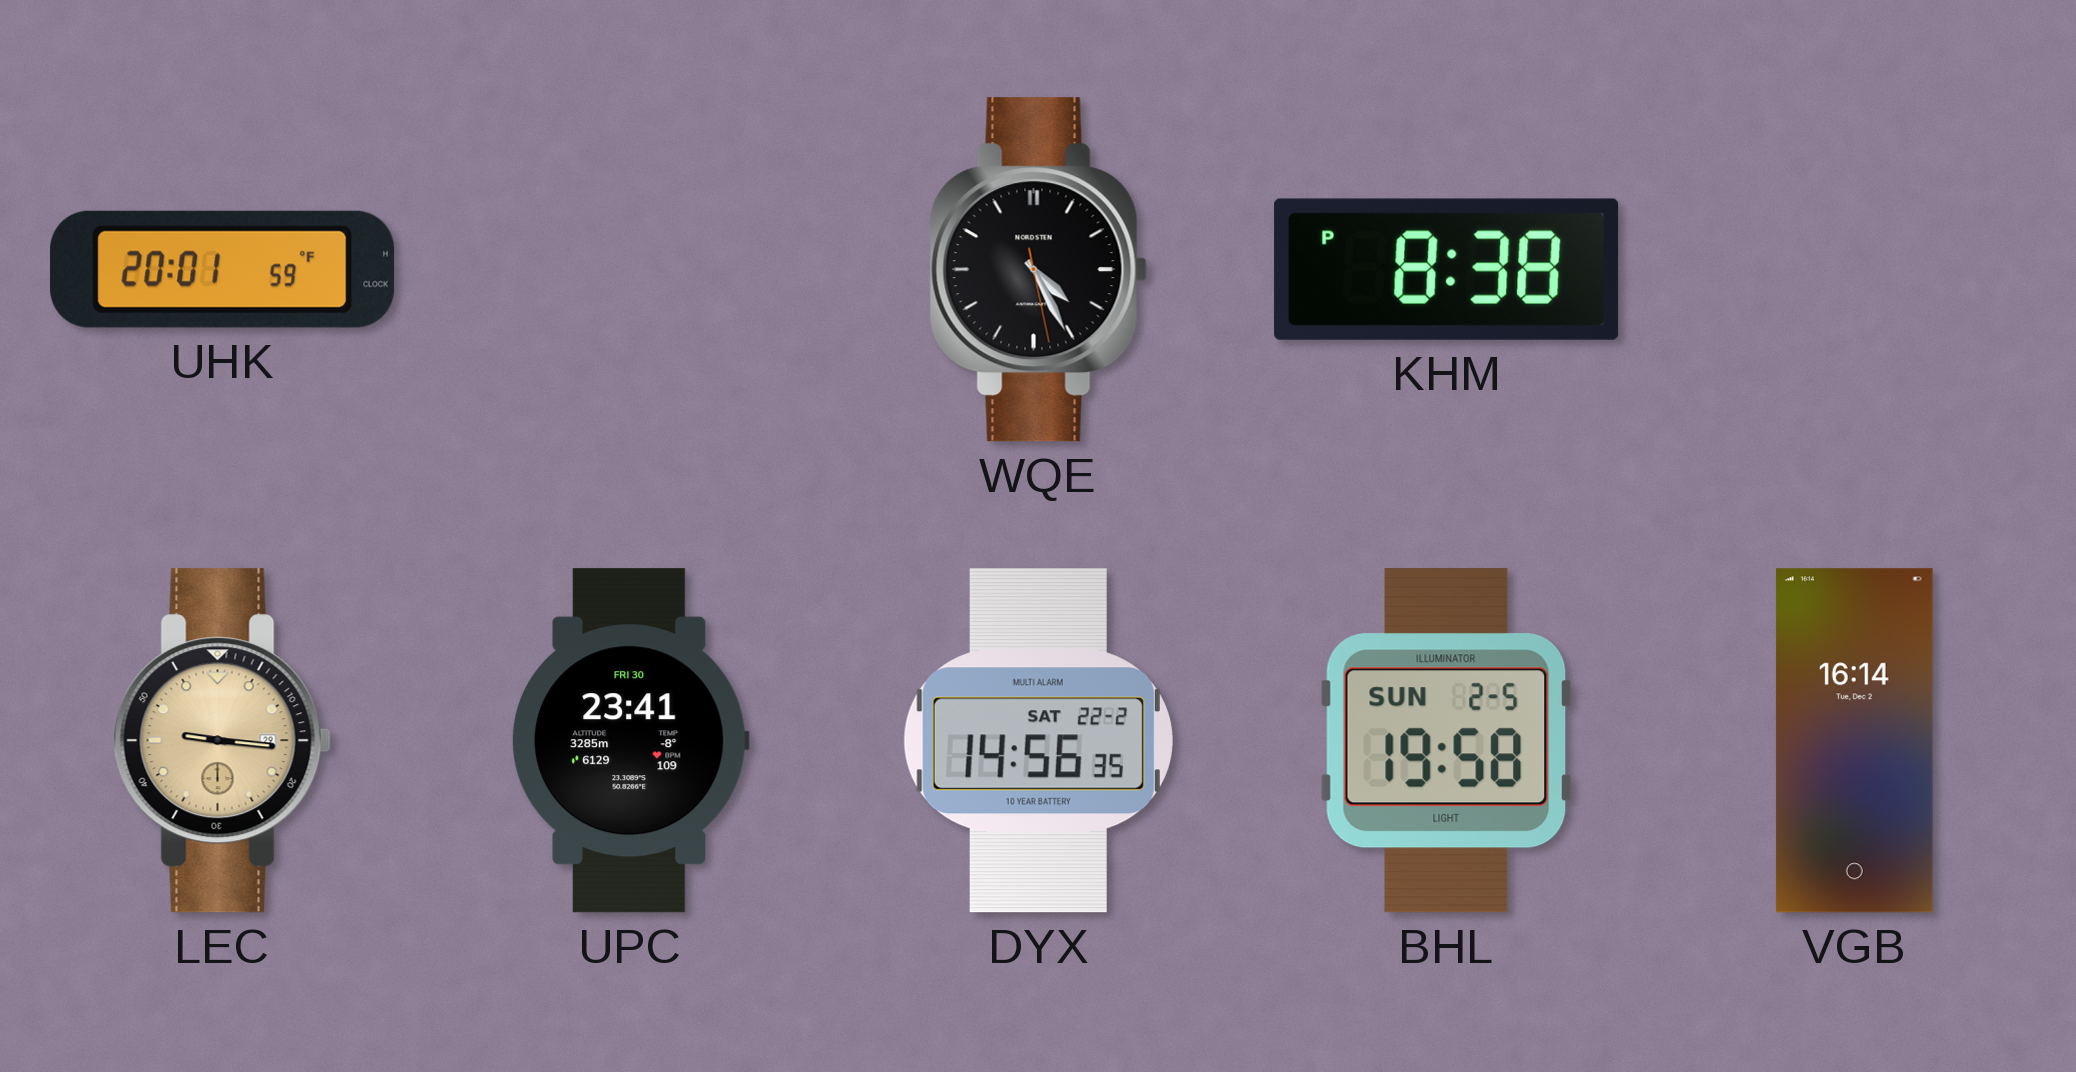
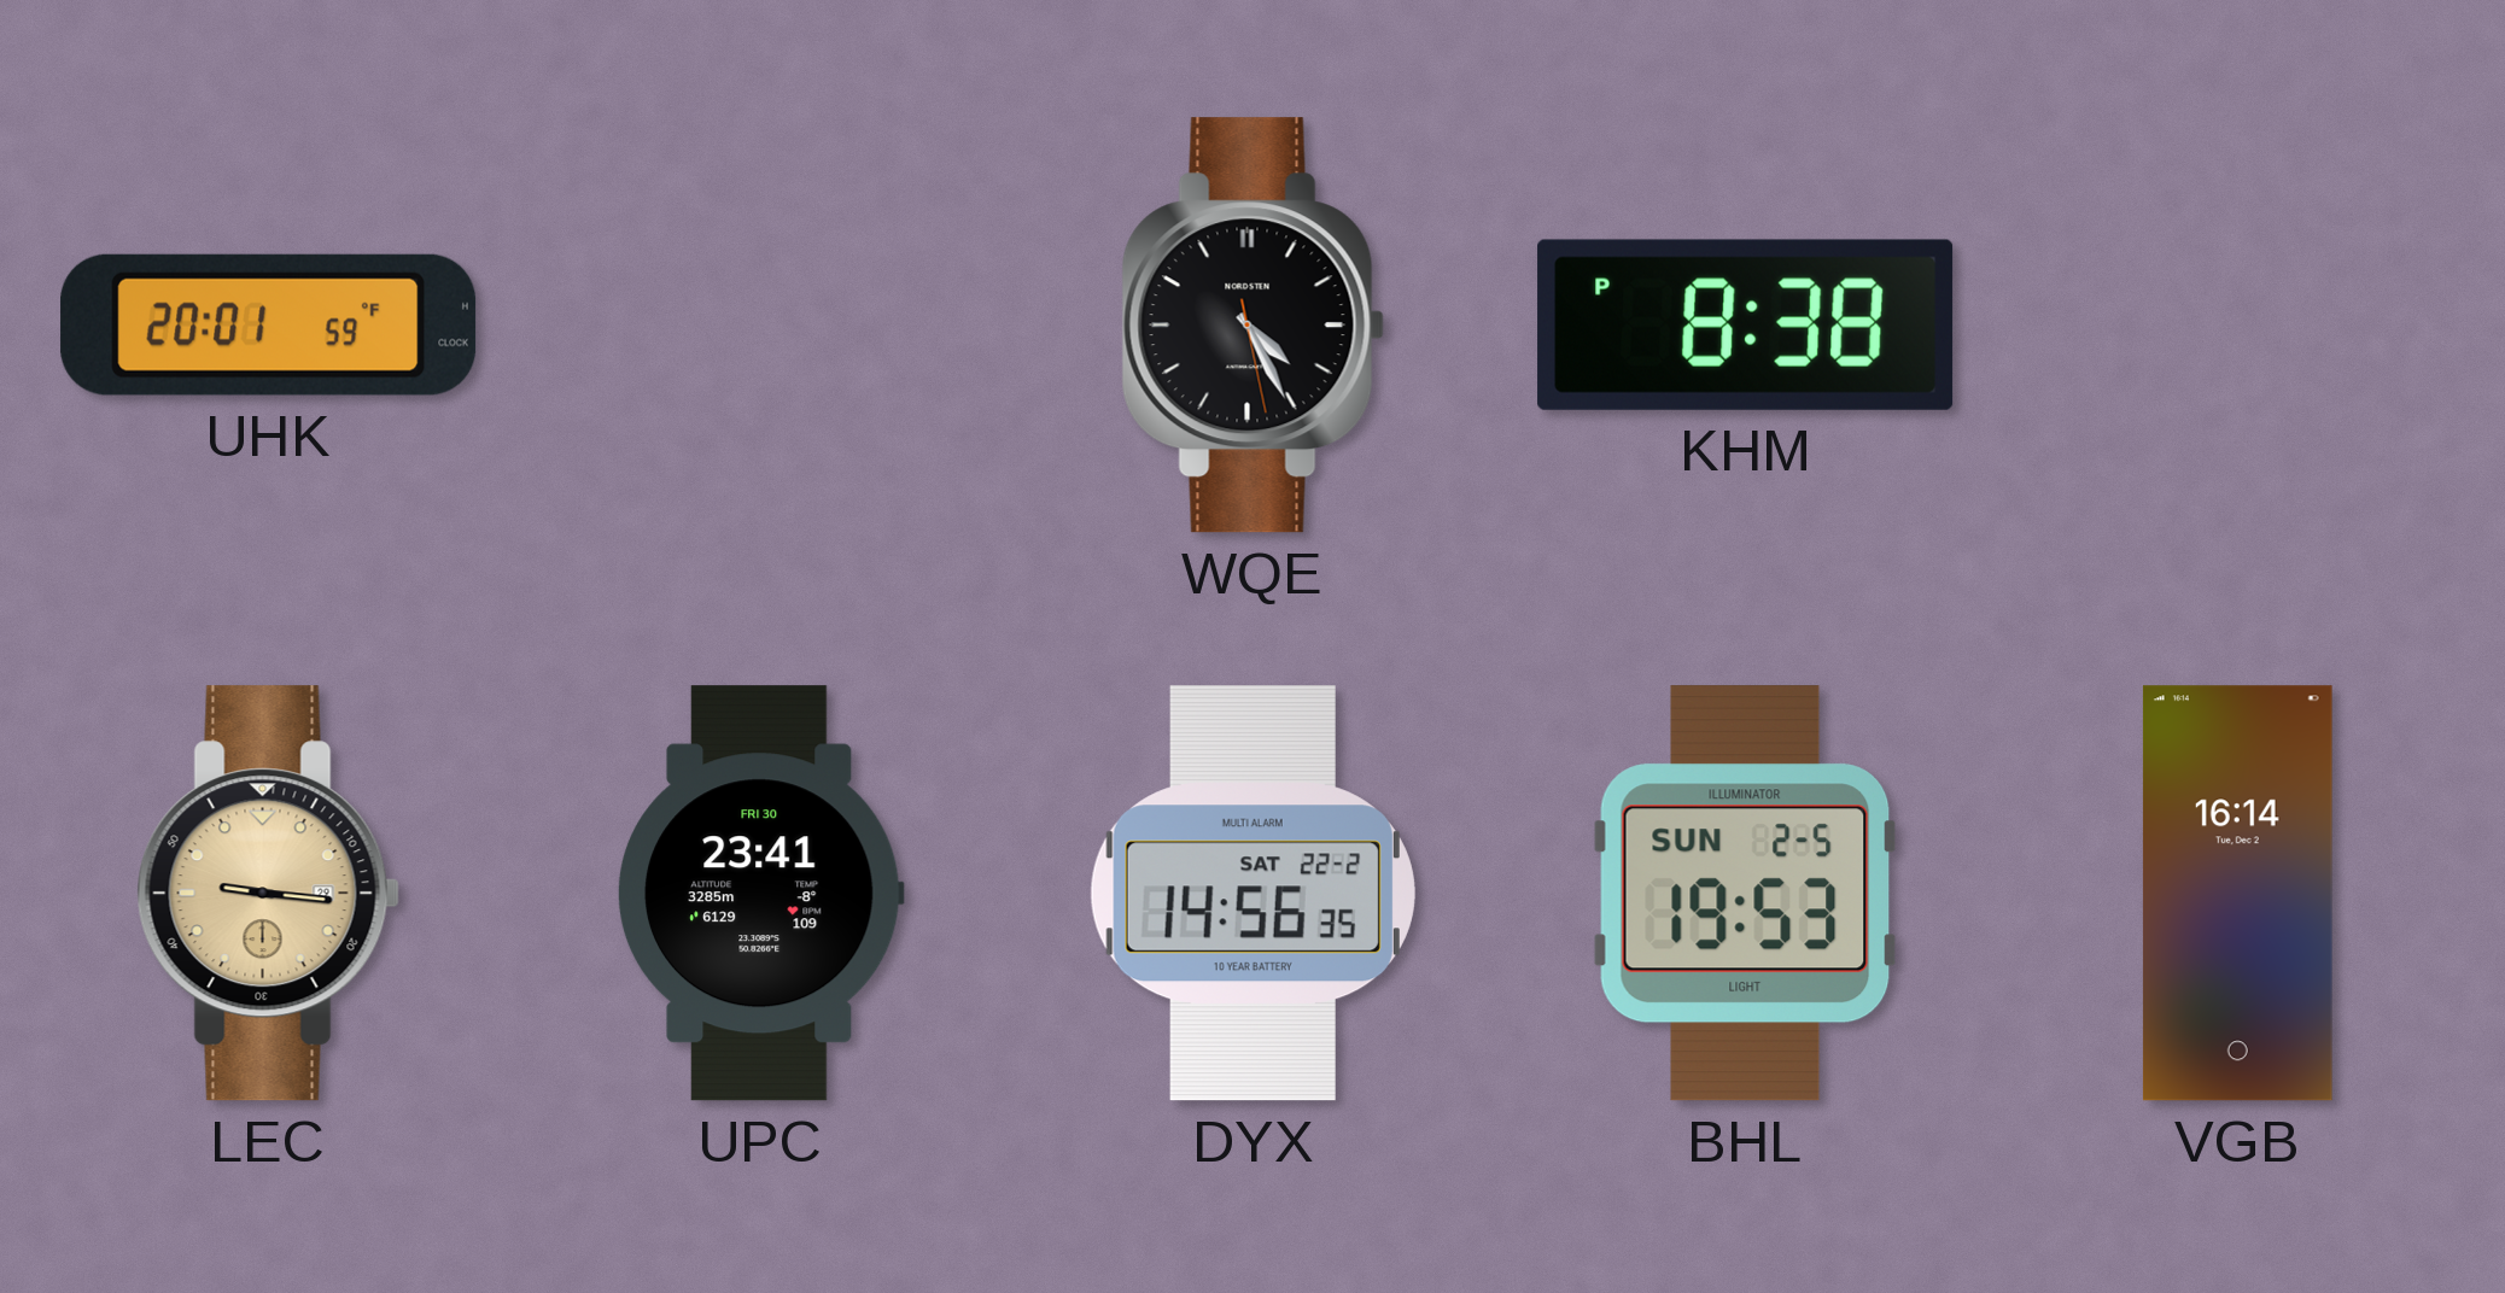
BHL: 19:58 -> 19:53
